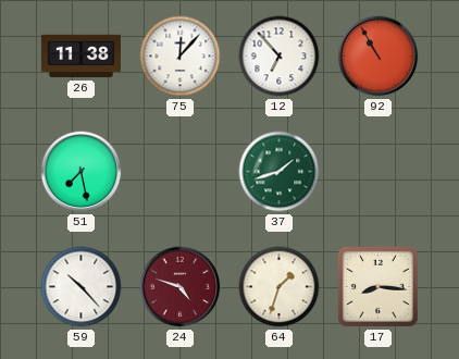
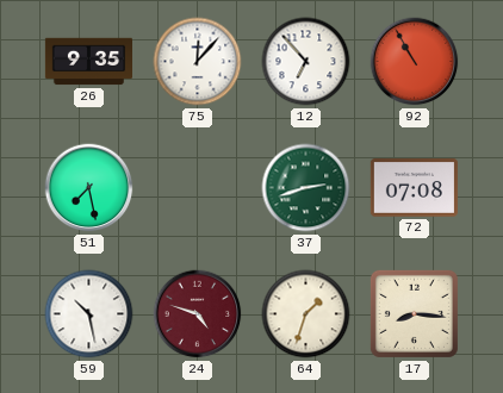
26: 11:38 -> 9:35
37: 1:42 -> 2:42
72: none -> 07:08
59: 10:23 -> 10:28
